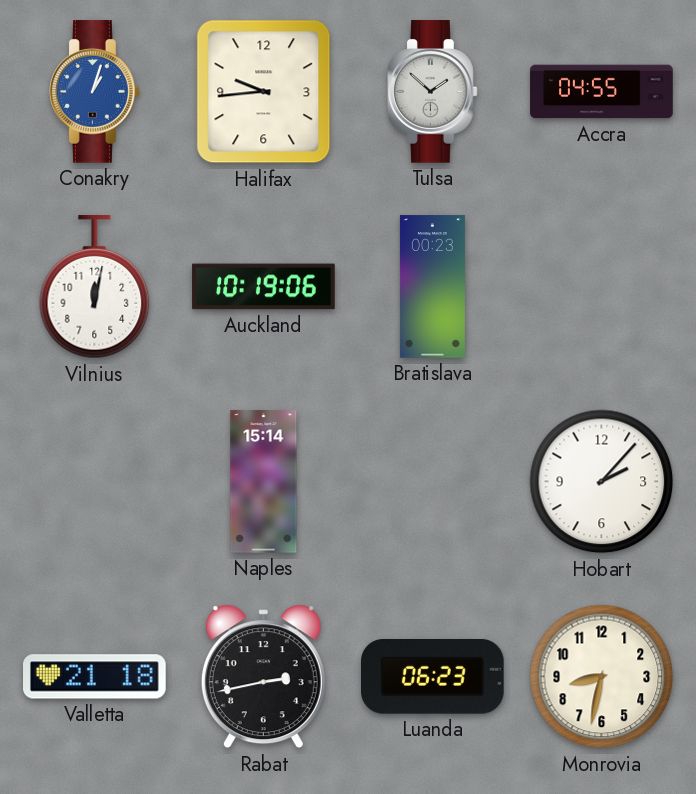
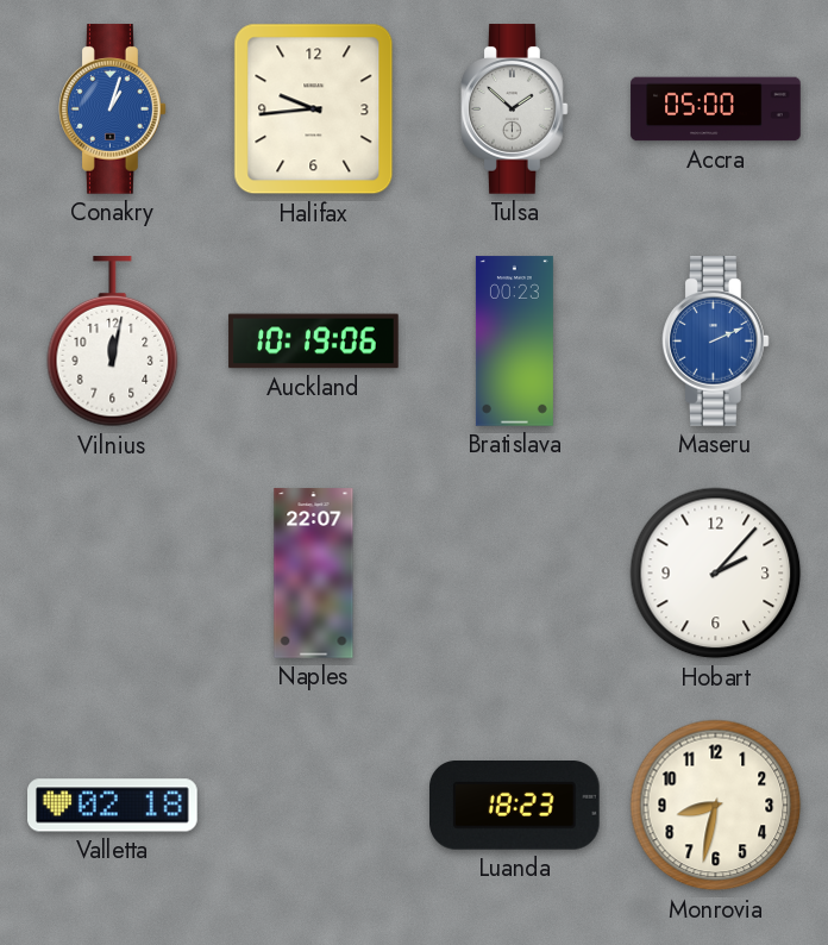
Accra: 04:55 -> 05:00
Maseru: none -> 2:11
Naples: 15:14 -> 22:07
Valletta: 21:18 -> 02:18
Rabat: 2:43 -> none
Luanda: 06:23 -> 18:23
